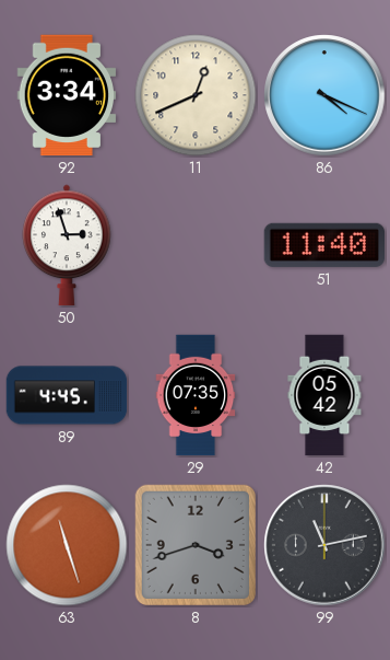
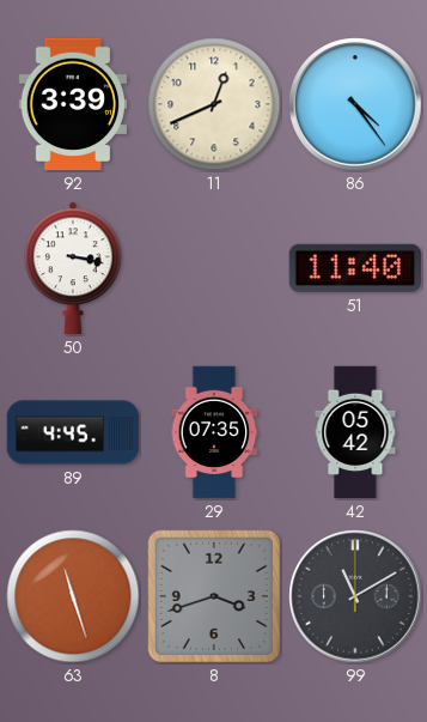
92: 3:34 -> 3:39
86: 4:19 -> 4:24
50: 2:57 -> 3:17
99: 11:13 -> 11:10
